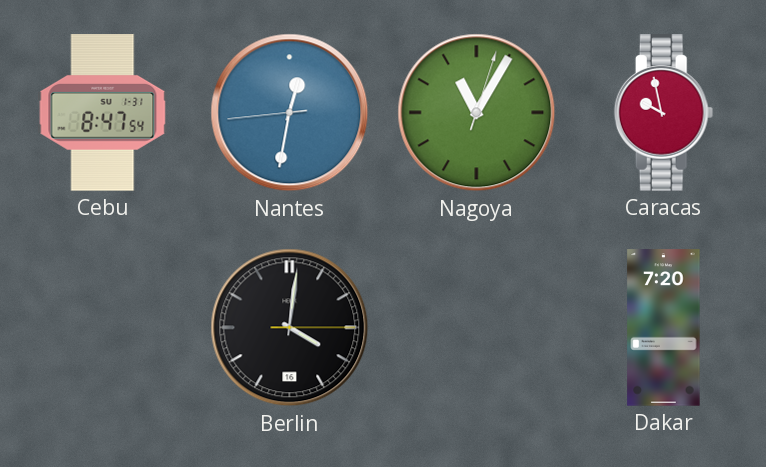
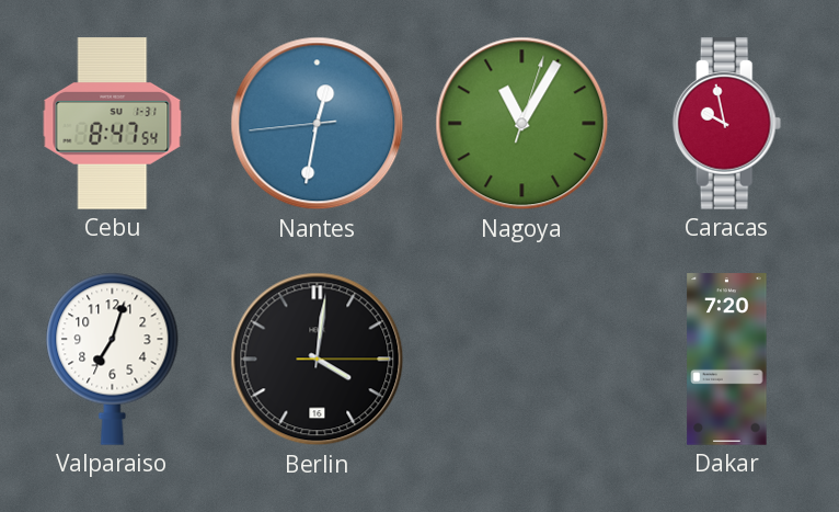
Valparaiso: none -> 7:03
